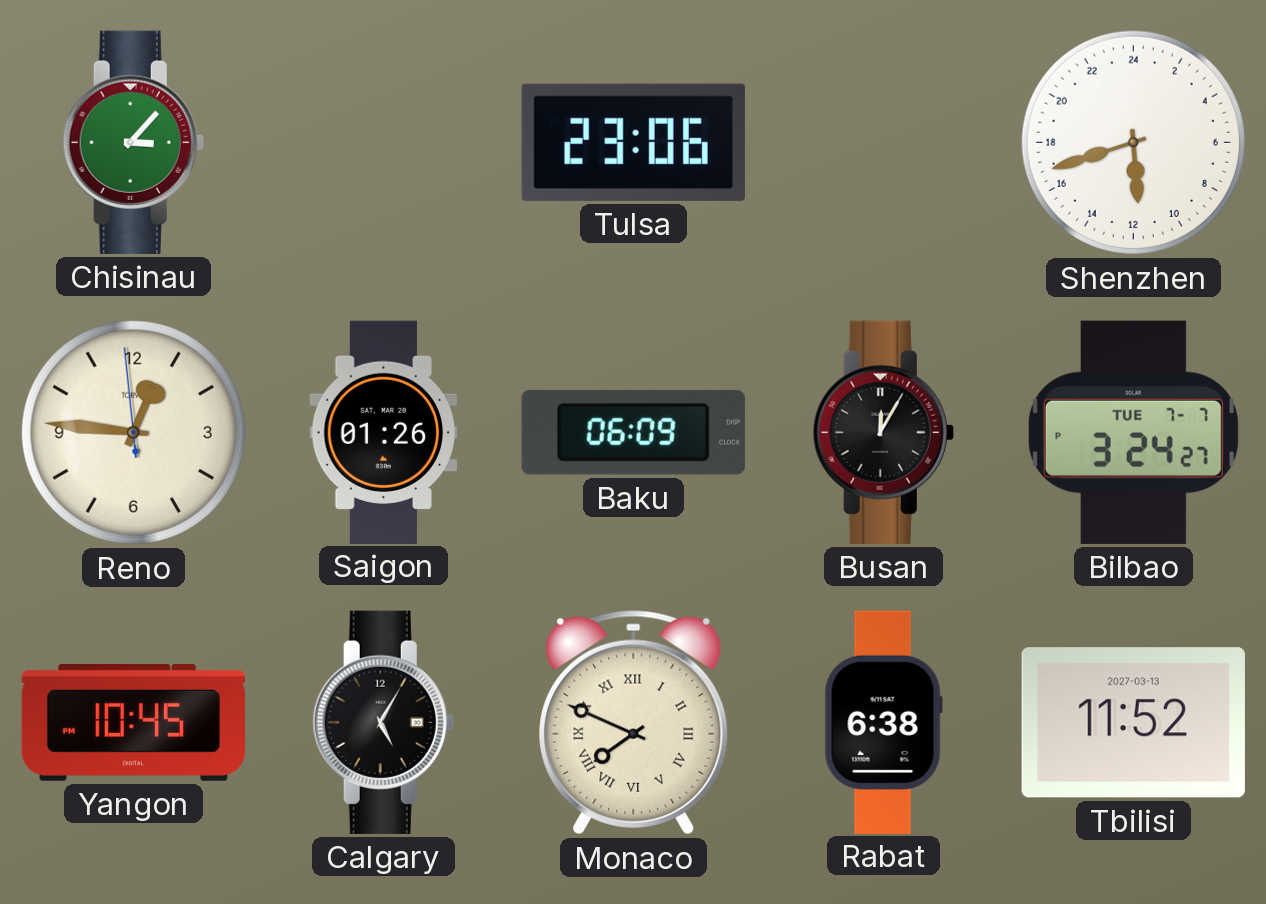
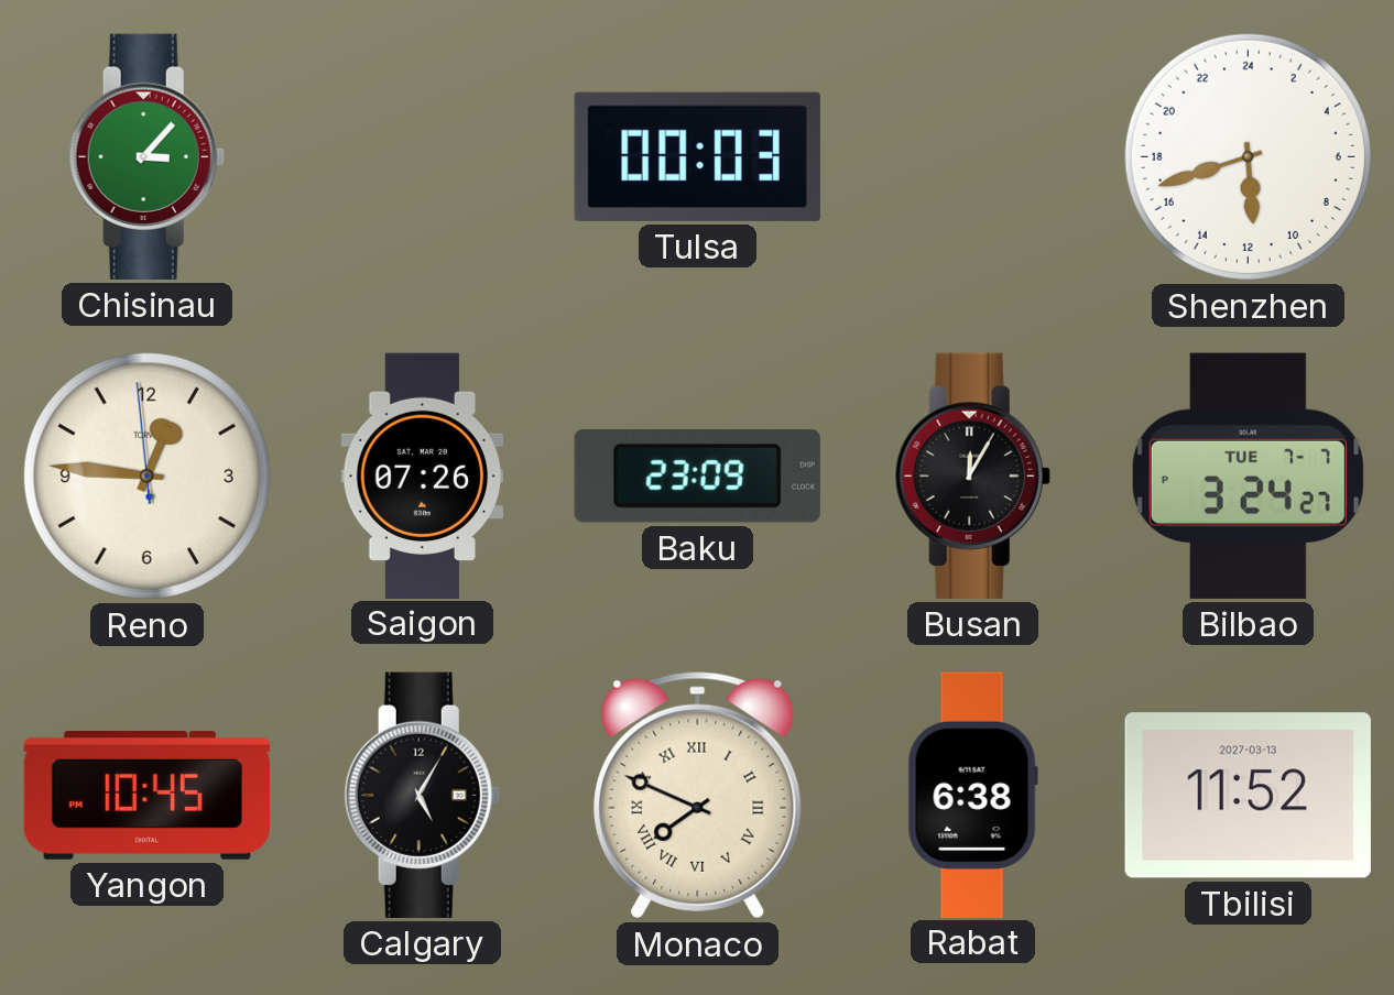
Tulsa: 23:06 -> 00:03
Saigon: 01:26 -> 07:26
Baku: 06:09 -> 23:09
